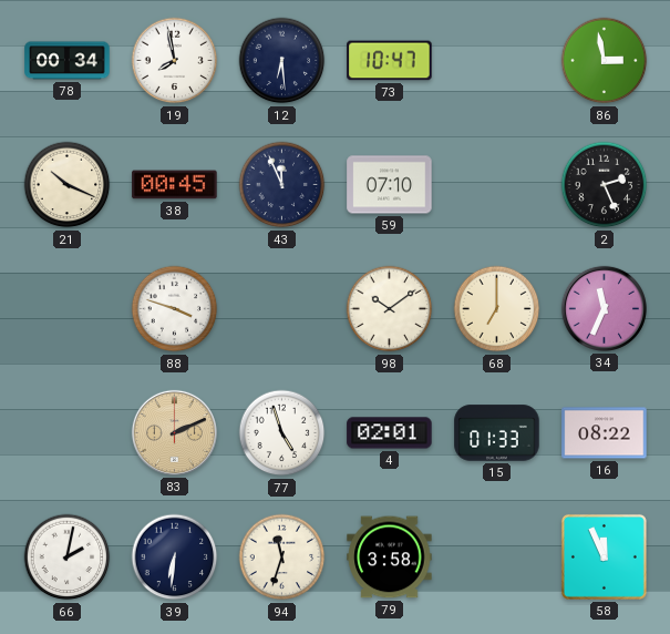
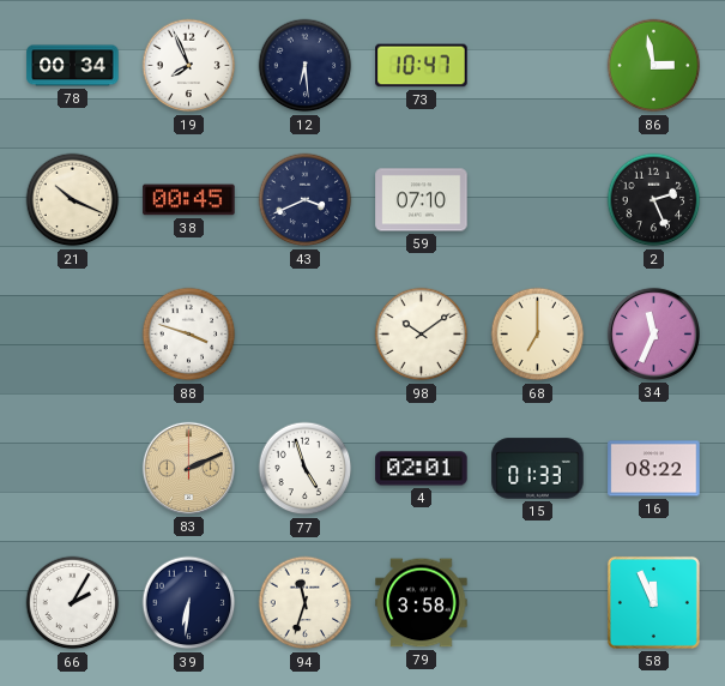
19: 7:58 -> 7:56
43: 11:56 -> 3:41
66: 2:02 -> 2:05
